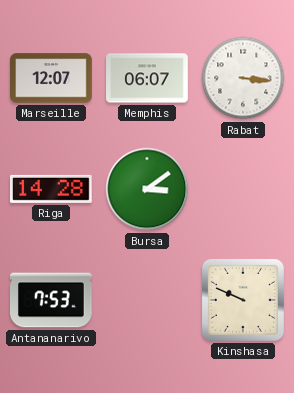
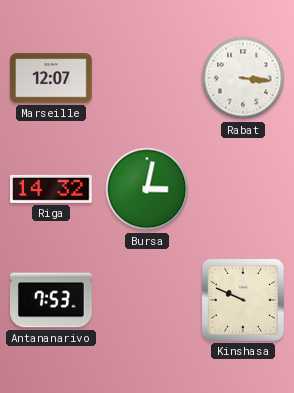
Memphis: 06:07 -> none
Riga: 14:28 -> 14:32
Bursa: 3:09 -> 3:02
